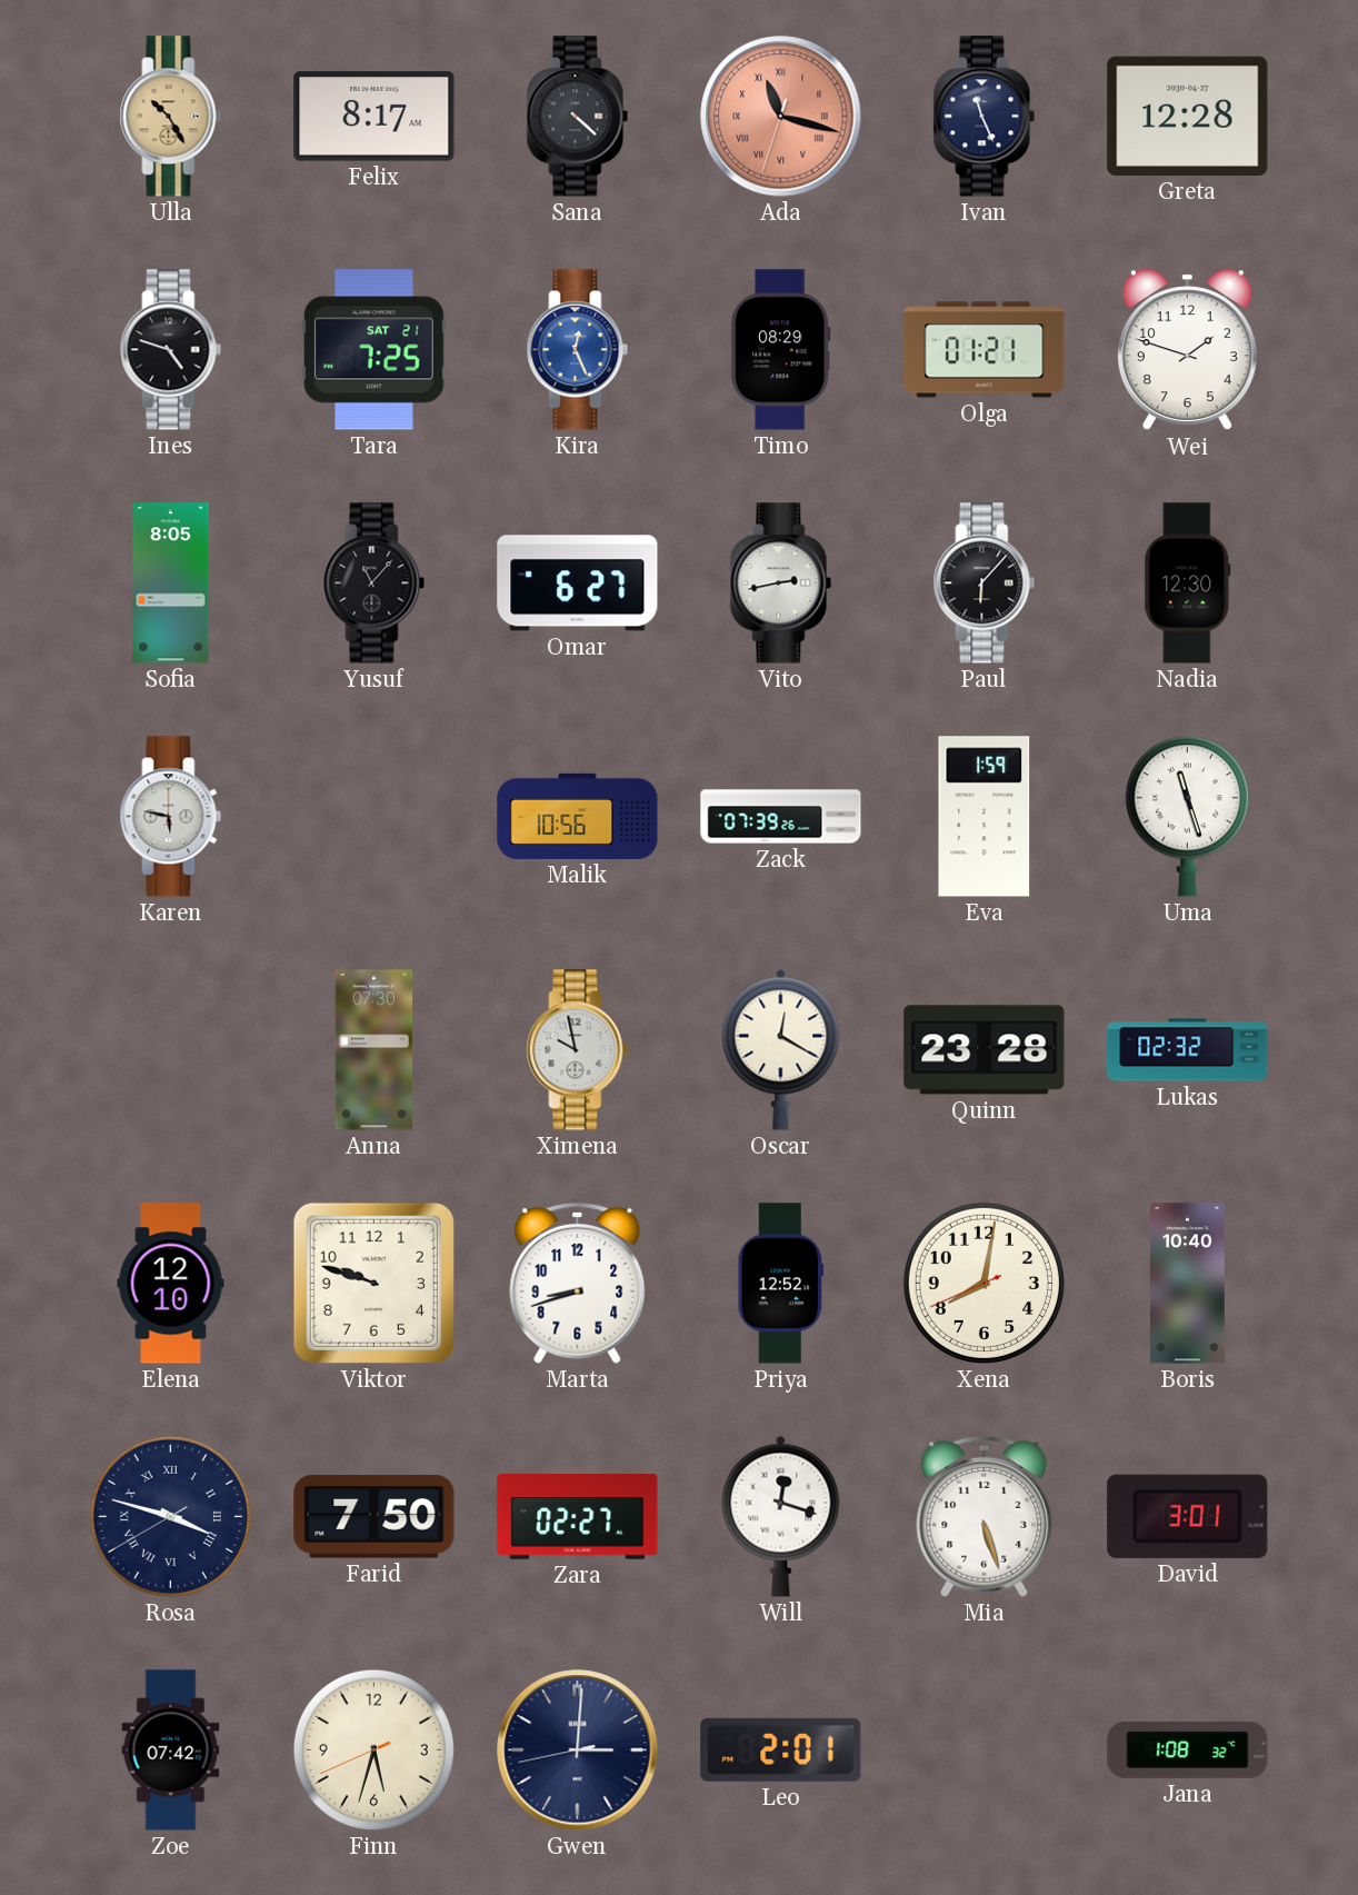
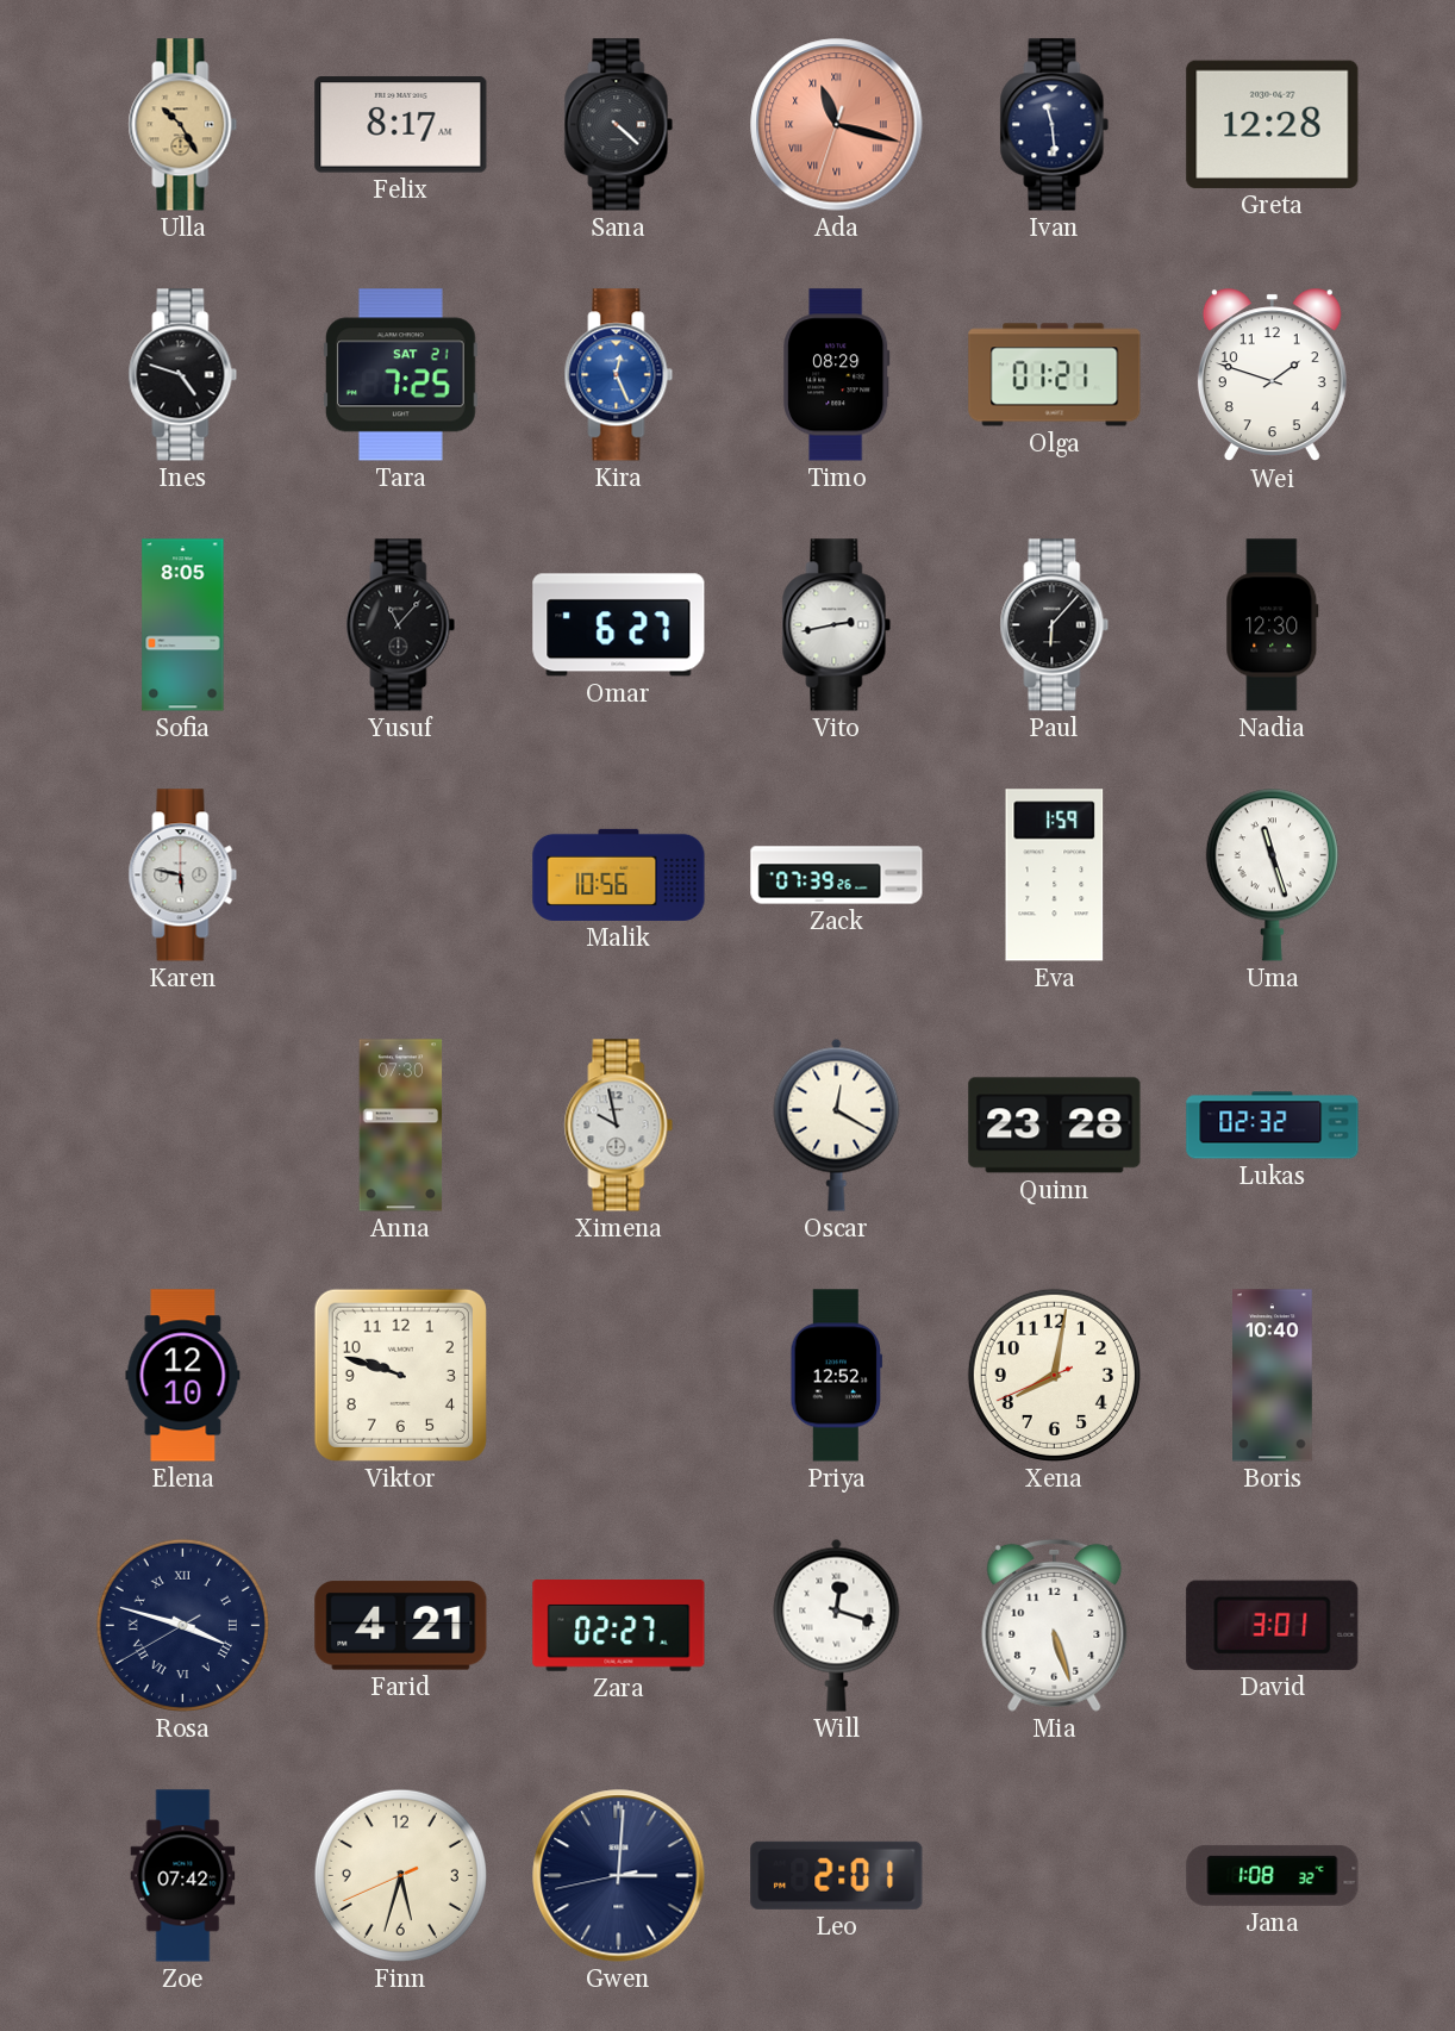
Ivan: 11:26 -> 11:29
Marta: 8:42 -> none
Farid: 7:50 -> 4:21
